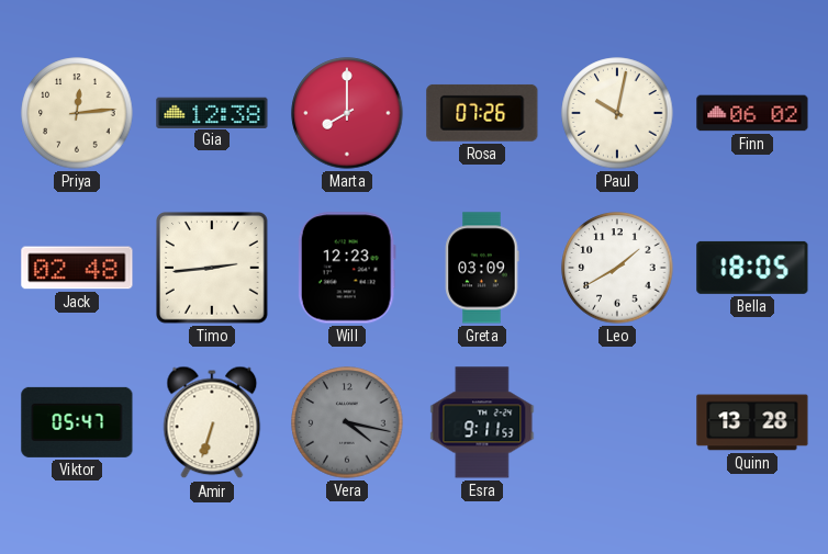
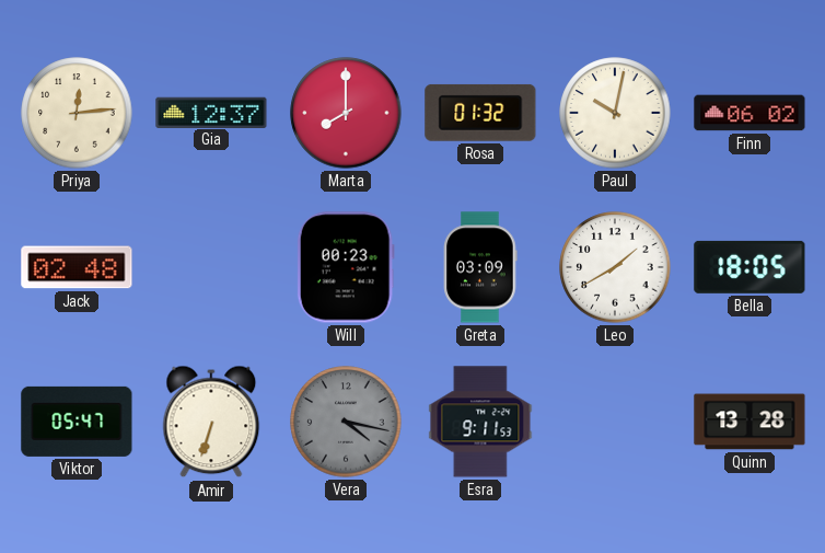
Gia: 12:38 -> 12:37
Rosa: 07:26 -> 01:32
Timo: 2:44 -> none
Will: 12:23 -> 00:23
